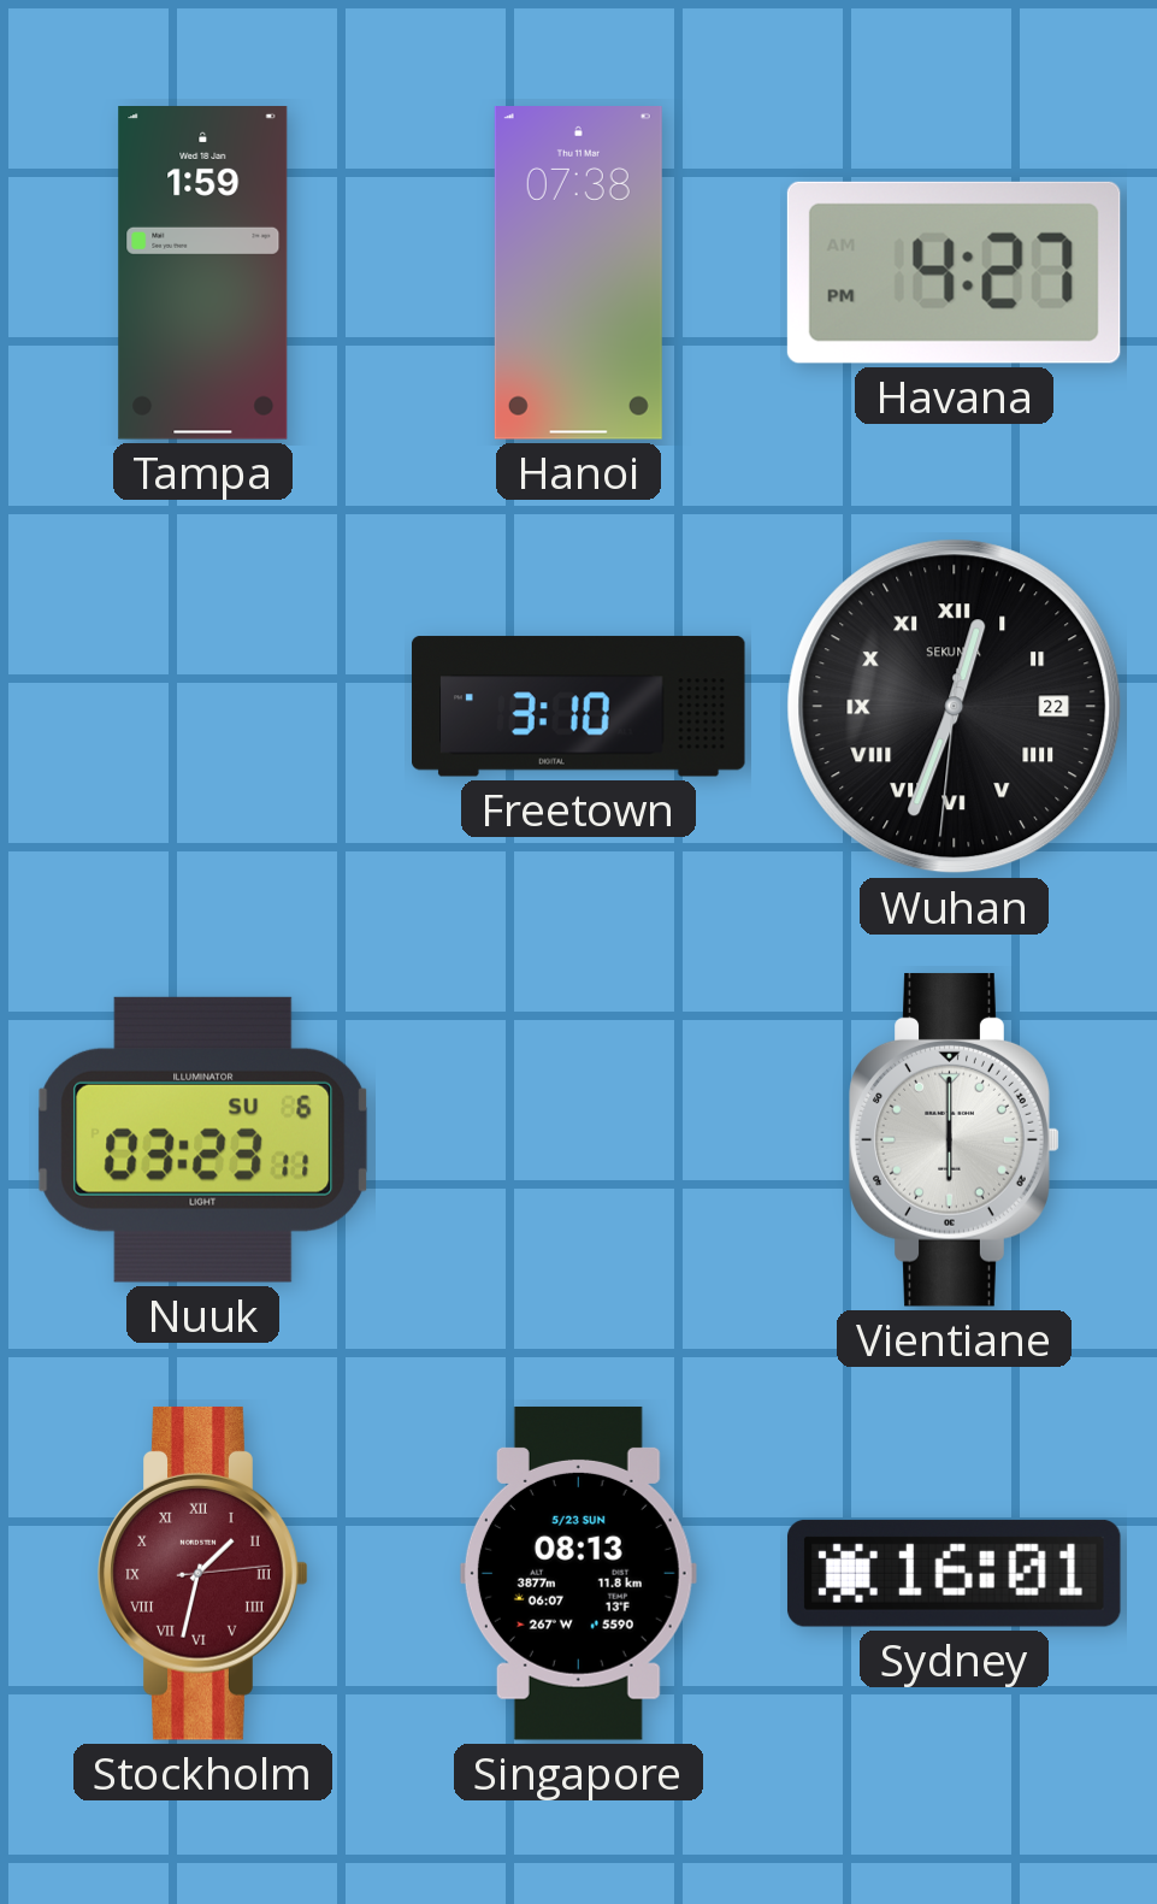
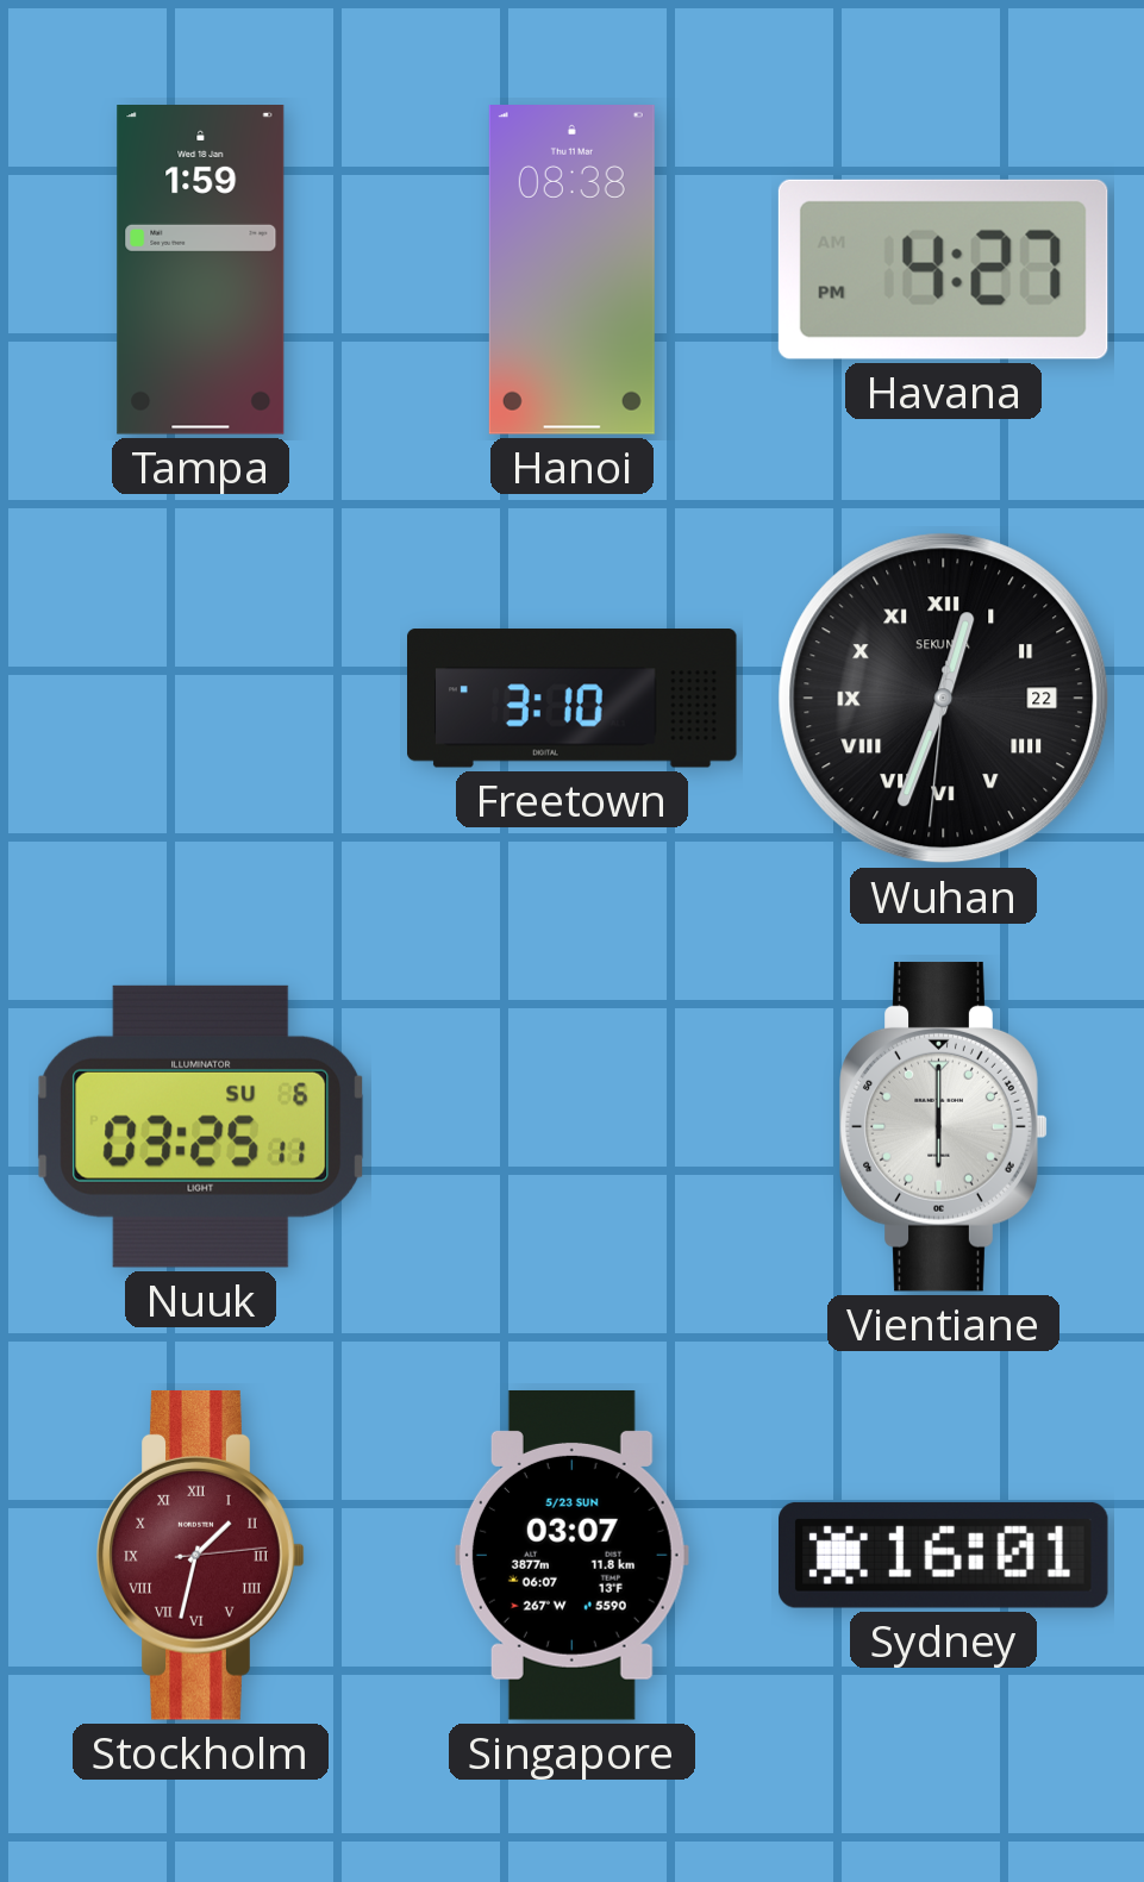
Hanoi: 07:38 -> 08:38
Nuuk: 03:23 -> 03:25
Singapore: 08:13 -> 03:07
